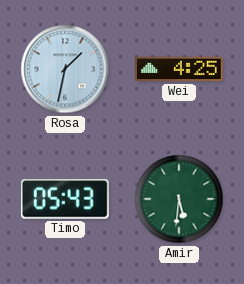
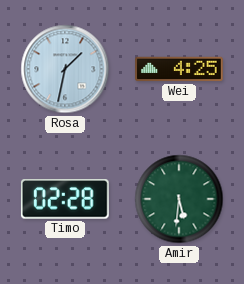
Timo: 05:43 -> 02:28
